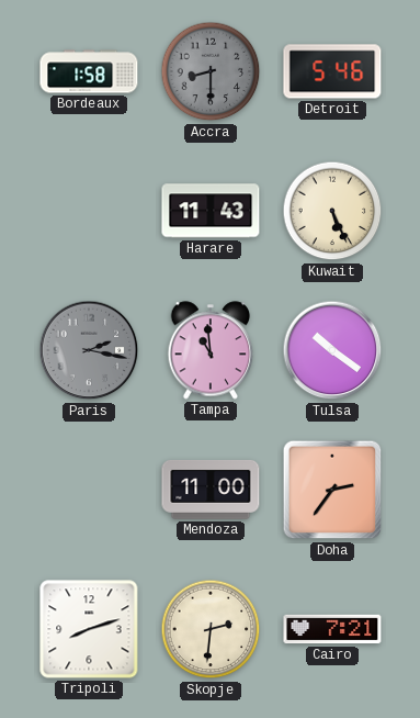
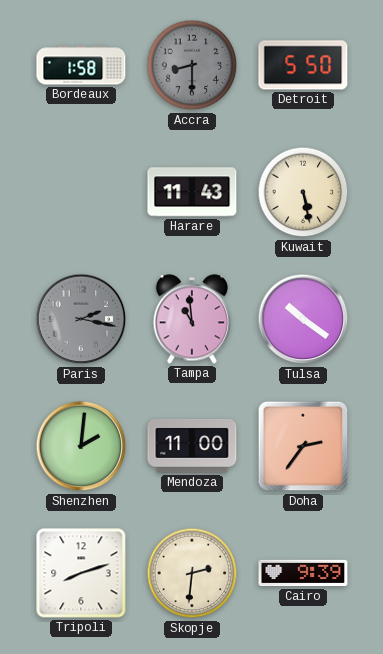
Detroit: 5:46 -> 5:50
Kuwait: 5:26 -> 5:28
Shenzhen: none -> 2:01
Cairo: 7:21 -> 9:39
